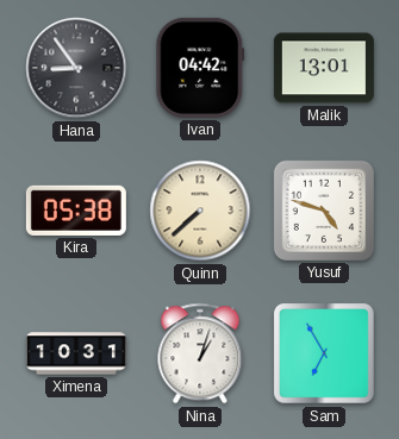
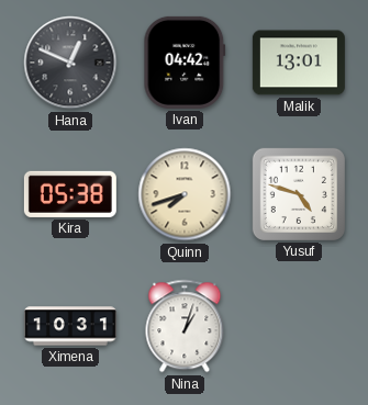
Hana: 8:54 -> 12:49
Quinn: 7:38 -> 7:42
Sam: 6:55 -> none
